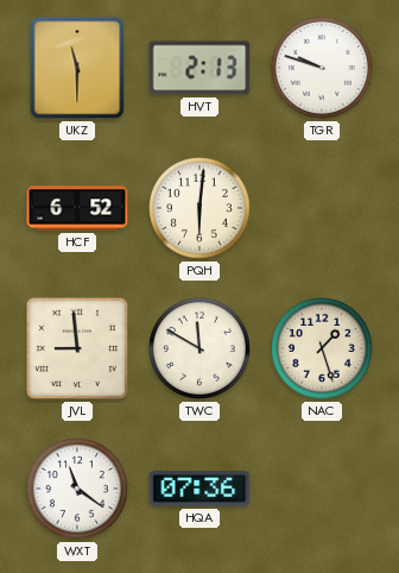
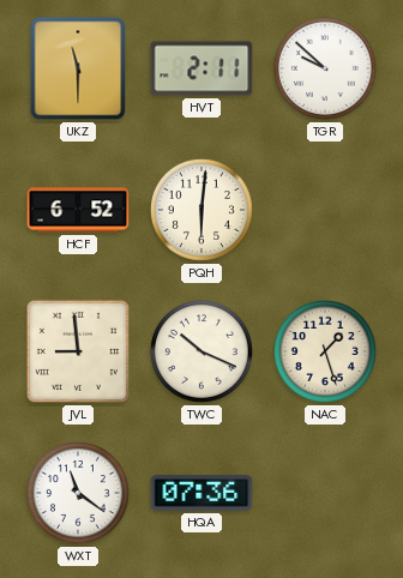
HVT: 2:13 -> 2:11
TGR: 9:48 -> 9:52
TWC: 11:50 -> 10:19
